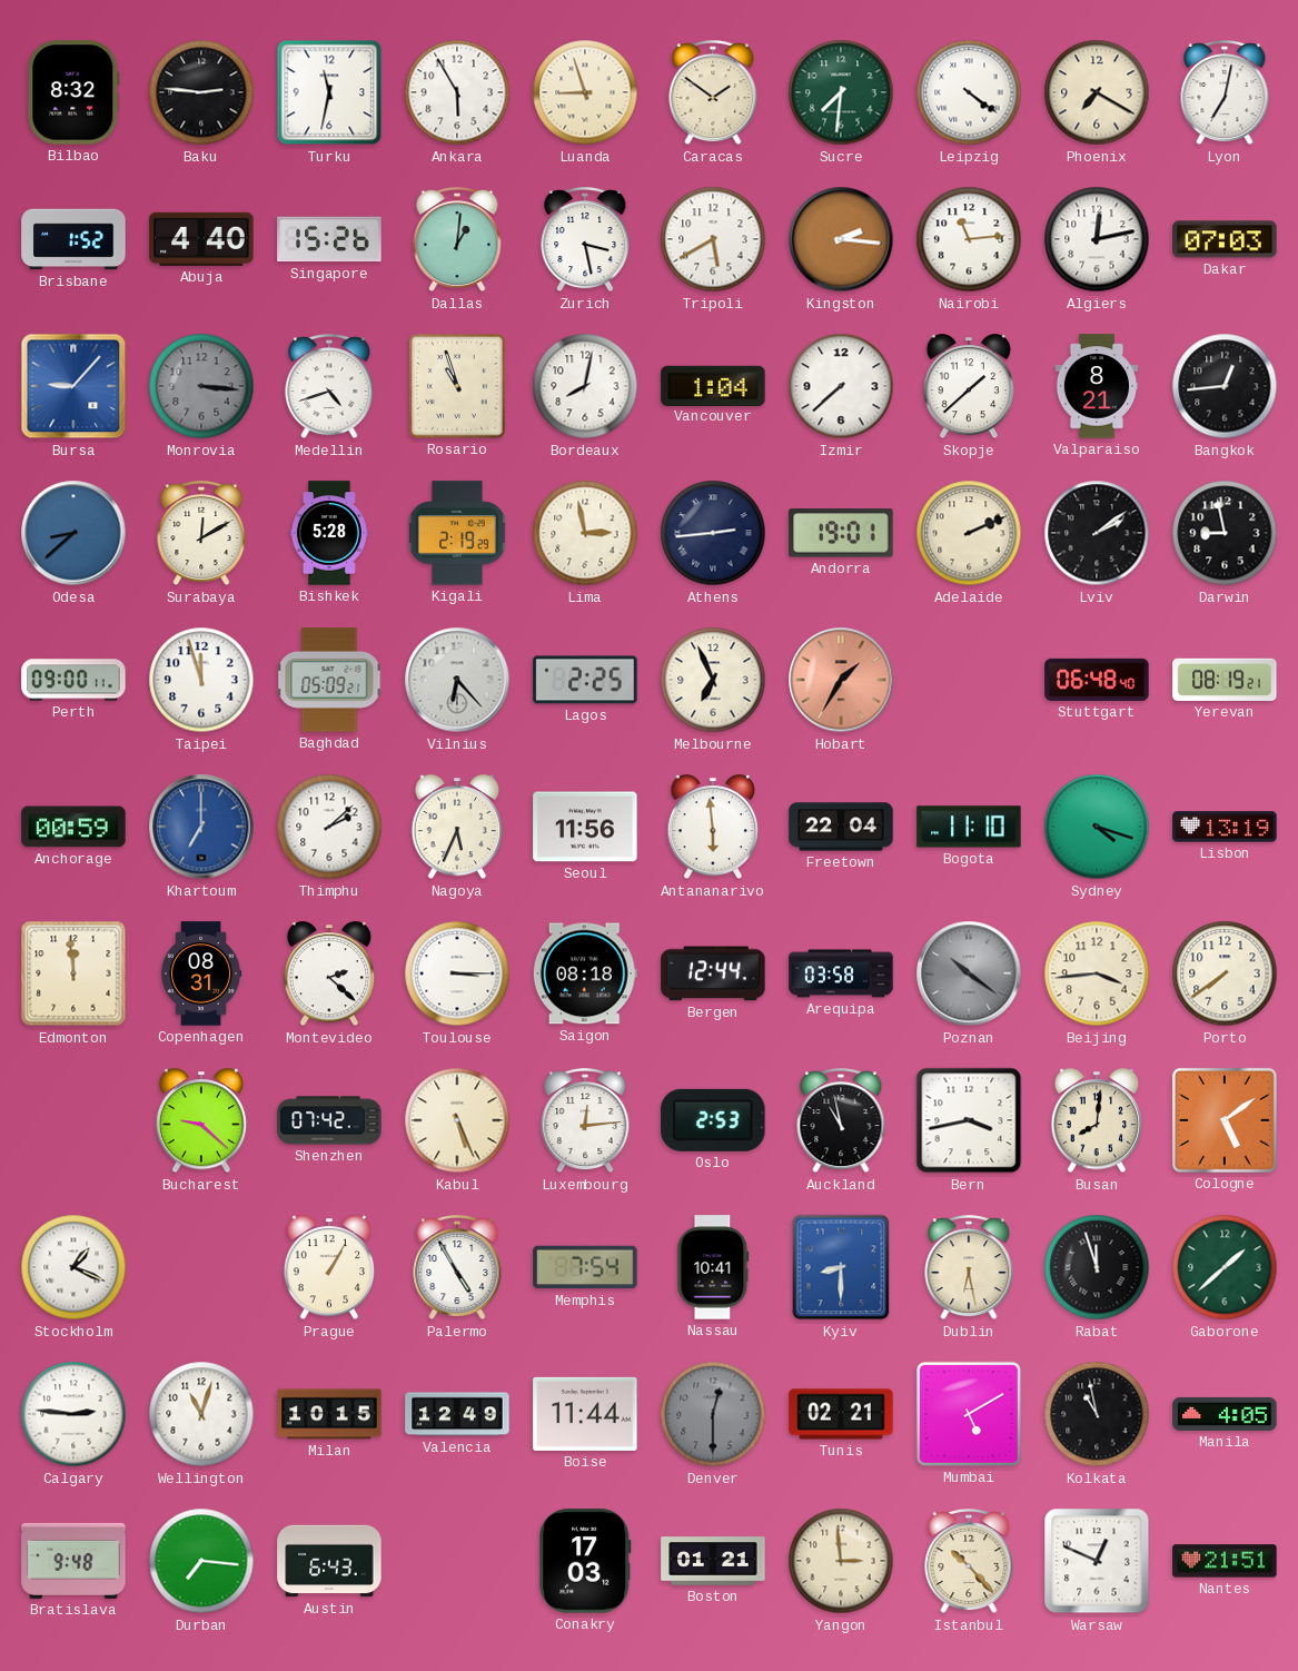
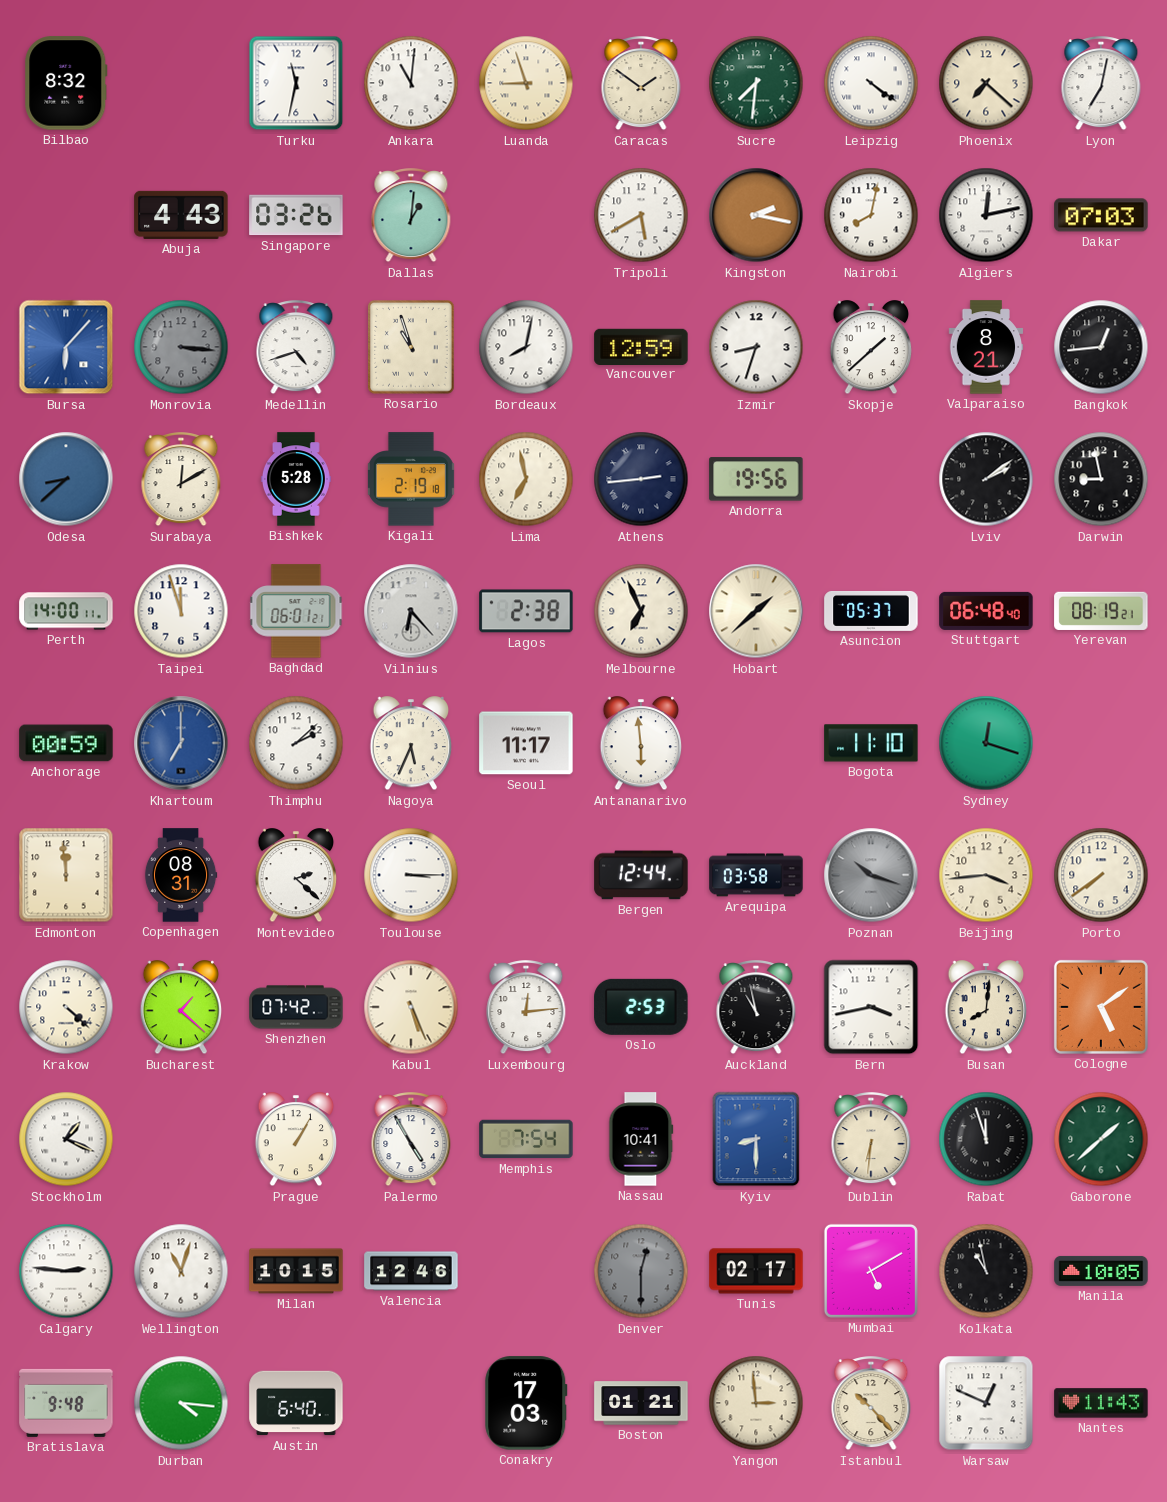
Baku: 2:46 -> none
Ankara: 5:55 -> 11:01
Phoenix: 7:20 -> 7:22
Brisbane: 1:52 -> none
Abuja: 4:40 -> 4:43
Singapore: 15:26 -> 03:26
Zurich: 3:28 -> none
Kingston: 2:16 -> 2:17
Nairobi: 11:14 -> 8:02
Bursa: 9:07 -> 6:07
Vancouver: 1:04 -> 12:59
Izmir: 7:38 -> 8:33
Kigali: 2:19:29 -> 2:19:18
Lima: 2:58 -> 6:58
Andorra: 19:01 -> 19:56
Adelaide: 2:11 -> none
Perth: 09:00 -> 14:00
Baghdad: 05:09 -> 06:01
Lagos: 2:25 -> 2:38
Hobart: 1:35 -> 1:38
Hobart dial: salmon -> cream
Asuncion: none -> 05:37
Seoul: 11:56 -> 11:17
Freetown: 22:04 -> none
Sydney: 4:18 -> 12:18
Lisbon: 13:19 -> none
Saigon: 08:18 -> none
Poznan: 10:21 -> 10:18
Krakow: none -> 4:22
Bucharest: 9:22 -> 1:22
Dublin: 6:28 -> 6:31
Valencia: 12:49 -> 12:46
Boise: 11:44 -> none
Tunis: 02:21 -> 02:17
Manila: 4:05 -> 10:05
Durban: 7:16 -> 4:16
Austin: 6:43 -> 6:40
Nantes: 21:51 -> 11:43
